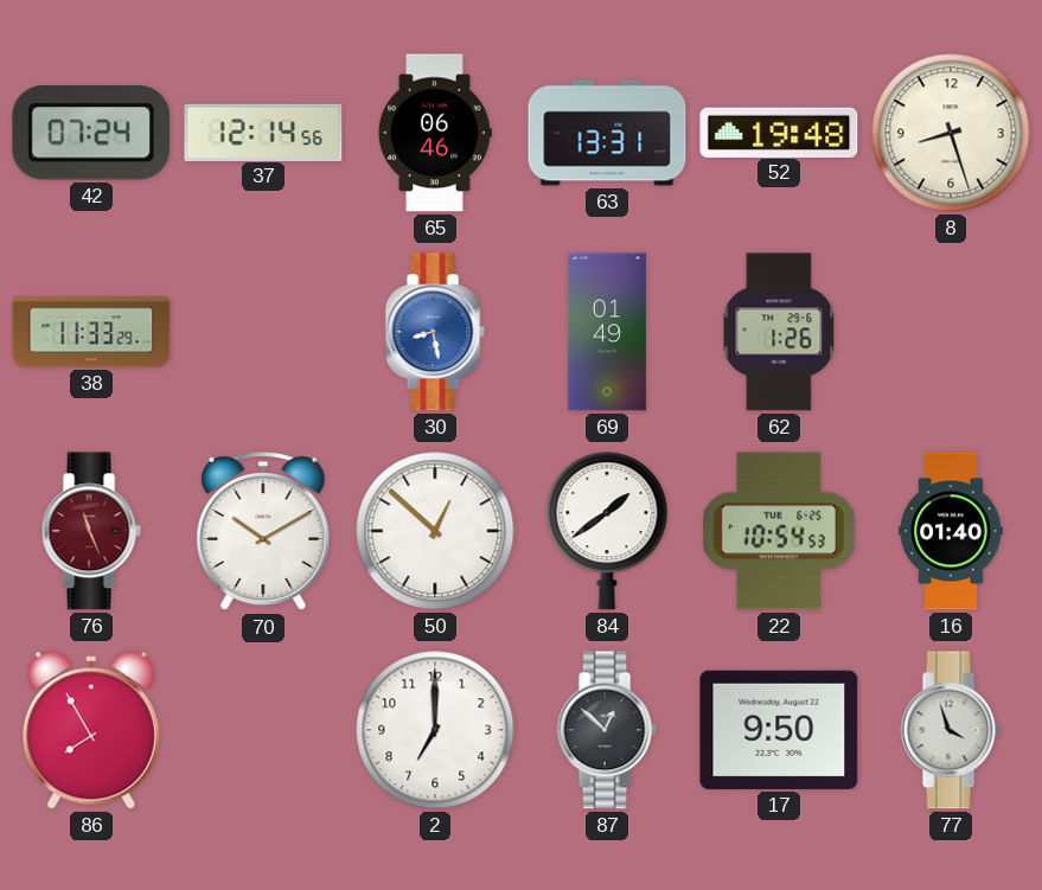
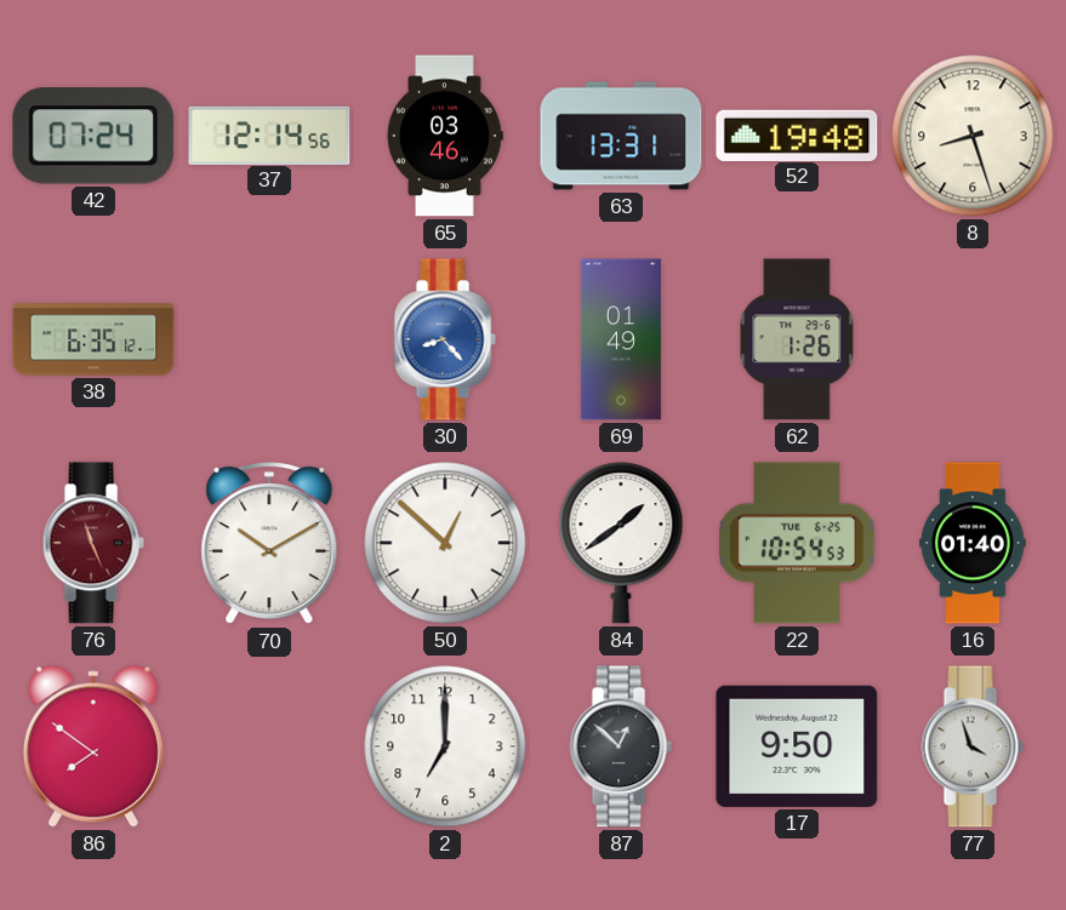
65: 06:46 -> 03:46
38: 11:33 -> 6:35
30: 8:28 -> 8:23
86: 7:55 -> 7:51
